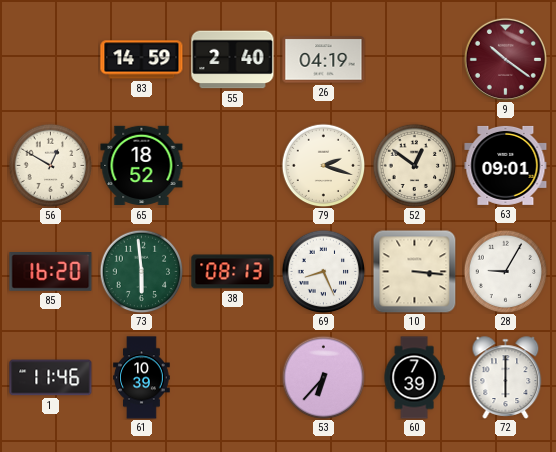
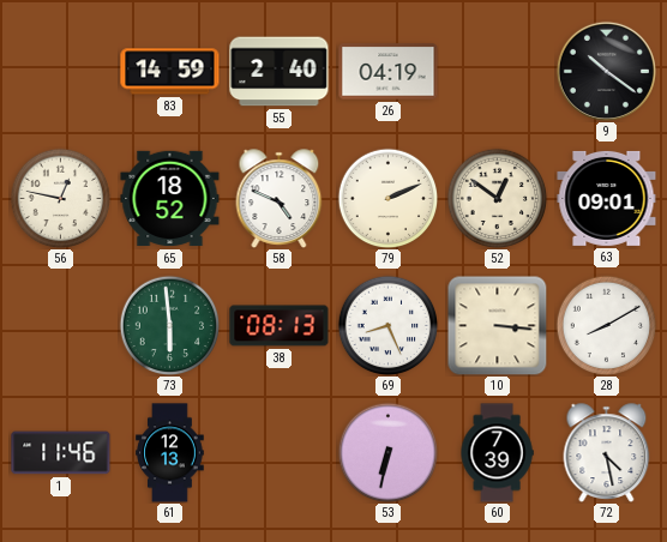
9 dial: burgundy -> black
56: 12:50 -> 12:47
58: none -> 4:49
79: 2:18 -> 2:11
85: 16:20 -> none
28: 9:05 -> 8:10
61: 10:39 -> 12:13
53: 6:37 -> 6:32
72: 6:00 -> 4:28
